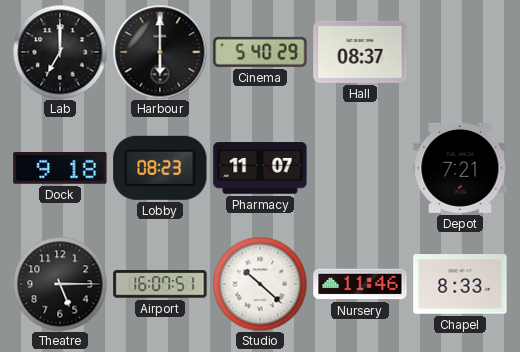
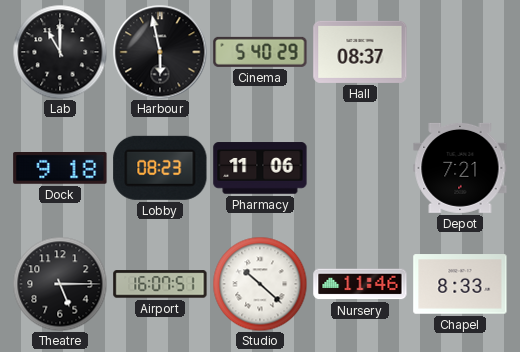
Lab: 7:00 -> 11:00
Harbour: 6:00 -> 5:58
Pharmacy: 11:07 -> 11:06
